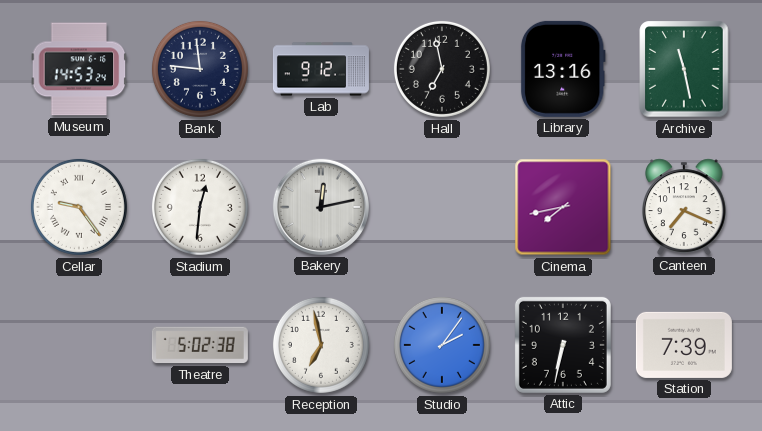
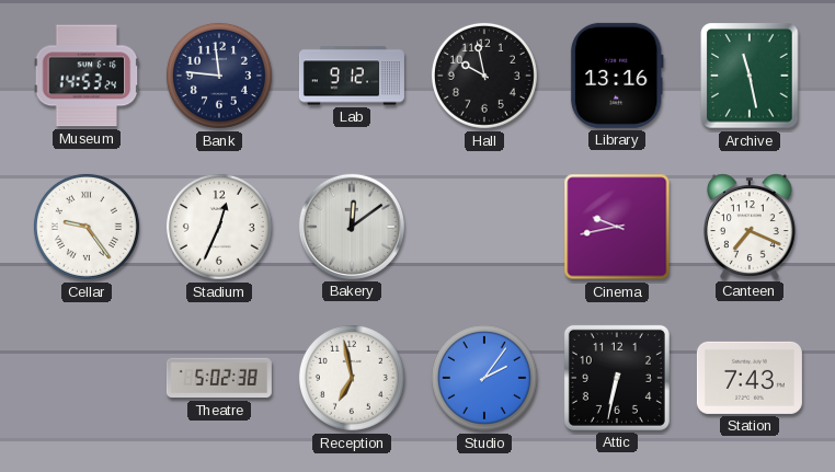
Hall: 6:58 -> 9:58
Stadium: 12:31 -> 12:34
Bakery: 12:13 -> 12:09
Cinema: 7:43 -> 9:43
Station: 7:39 -> 7:43
